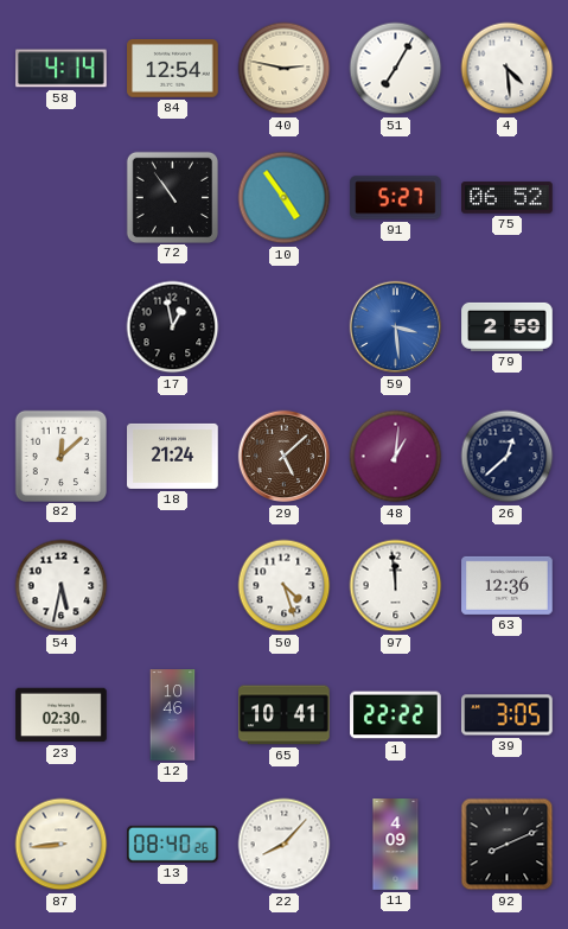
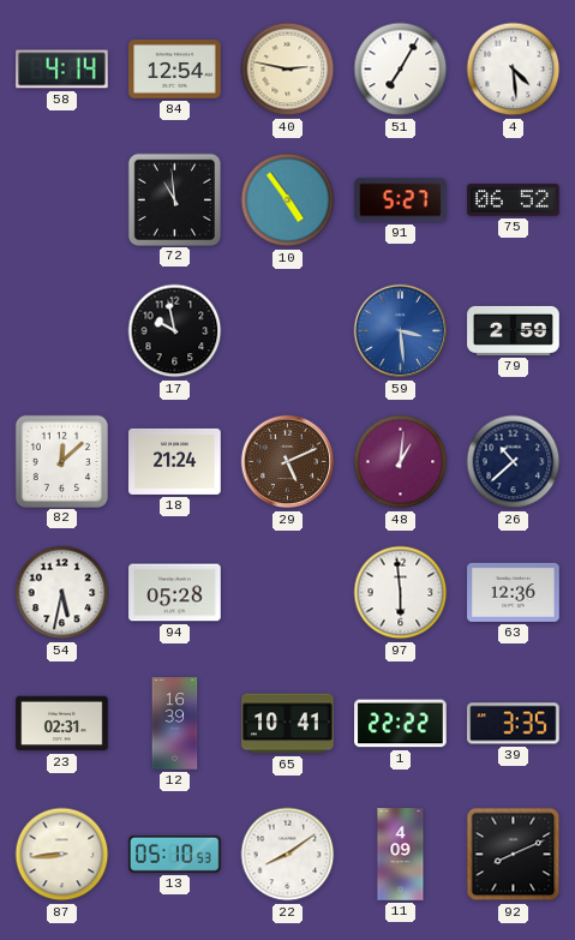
72: 10:54 -> 10:59
17: 12:58 -> 9:58
29: 5:08 -> 5:11
26: 12:38 -> 10:38
94: none -> 05:28
50: 4:27 -> none
97: 11:59 -> 5:59
23: 02:30 -> 02:31
12: 10:46 -> 16:39
39: 3:05 -> 3:35
13: 08:40 -> 05:10
22: 8:07 -> 8:09
